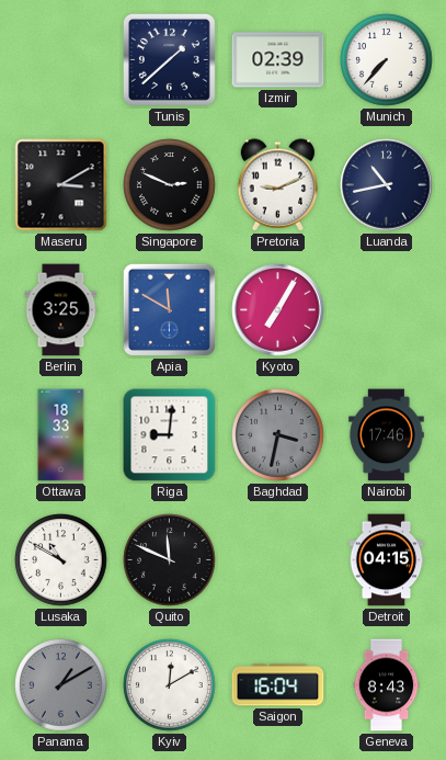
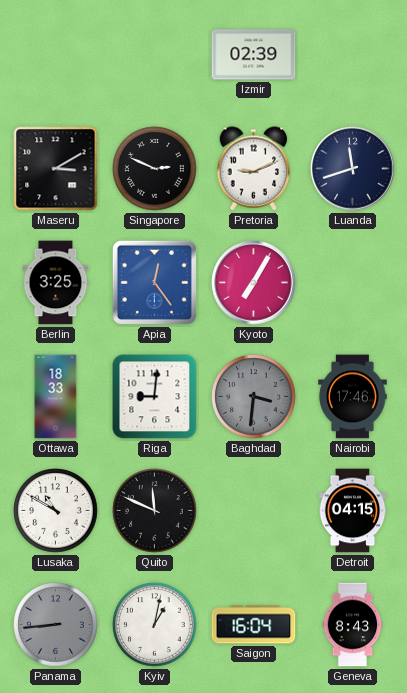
Tunis: 1:38 -> none
Munich: 7:37 -> none
Luanda: 10:43 -> 11:42
Apia: 11:50 -> 12:24
Baghdad: 3:32 -> 3:31
Panama: 1:10 -> 8:44
Kyiv: 12:10 -> 1:02
